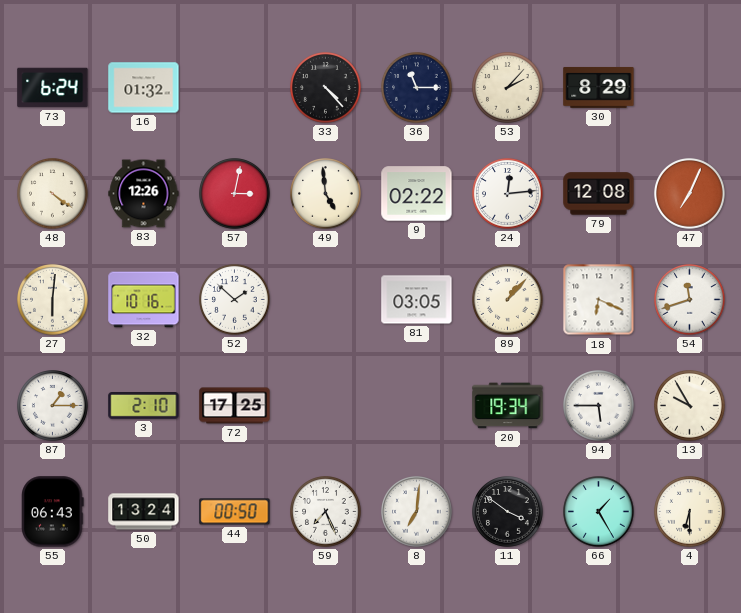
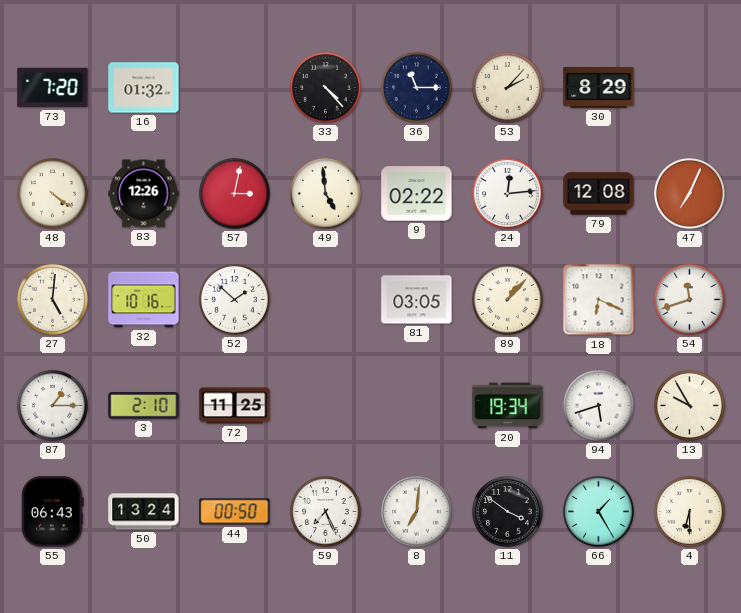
73: 6:24 -> 7:20
27: 6:01 -> 5:01
72: 17:25 -> 11:25
94: 5:45 -> 5:42
